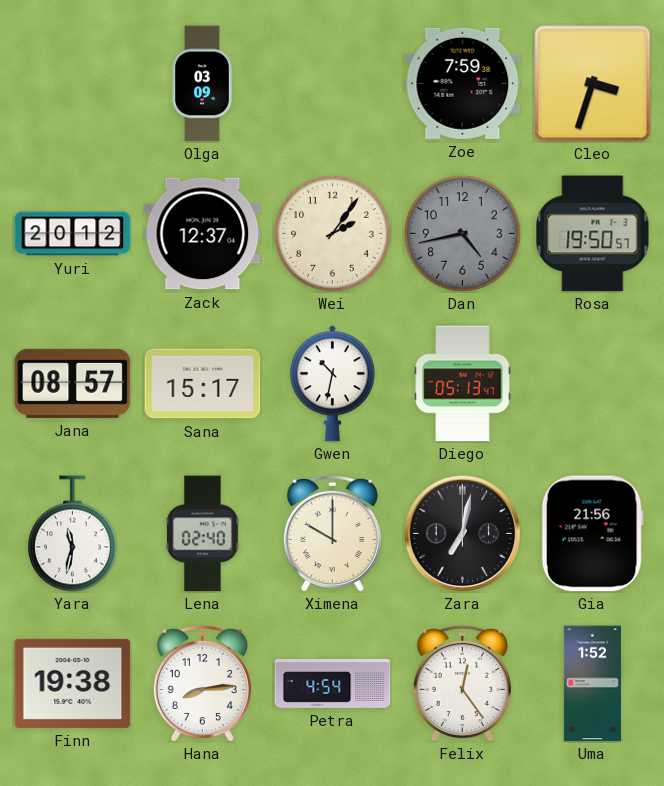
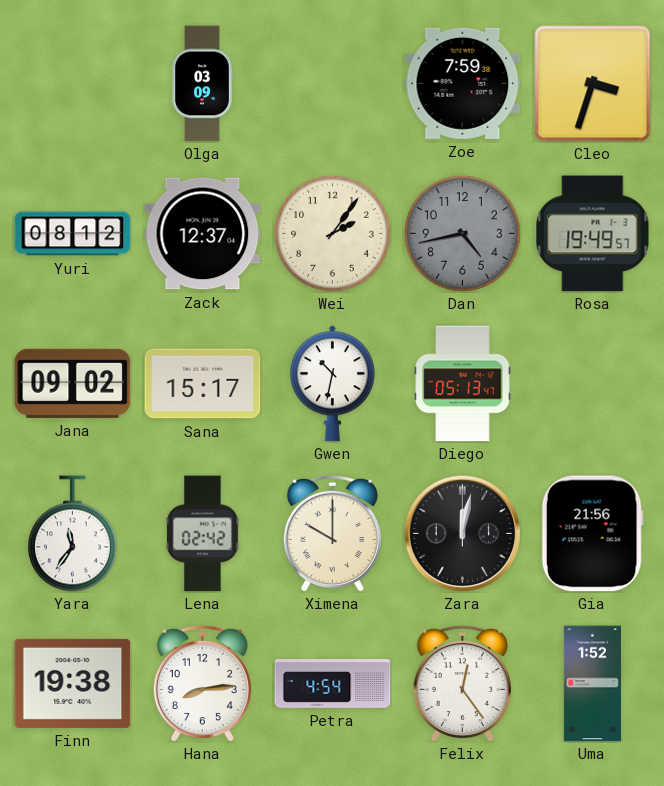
Yuri: 20:12 -> 08:12
Rosa: 19:50 -> 19:49
Jana: 08:57 -> 09:02
Yara: 11:32 -> 11:36
Lena: 02:40 -> 02:42
Zara: 7:02 -> 12:02
